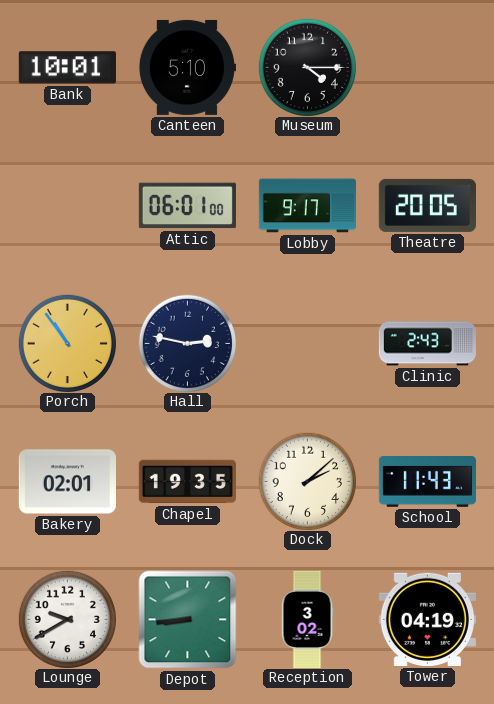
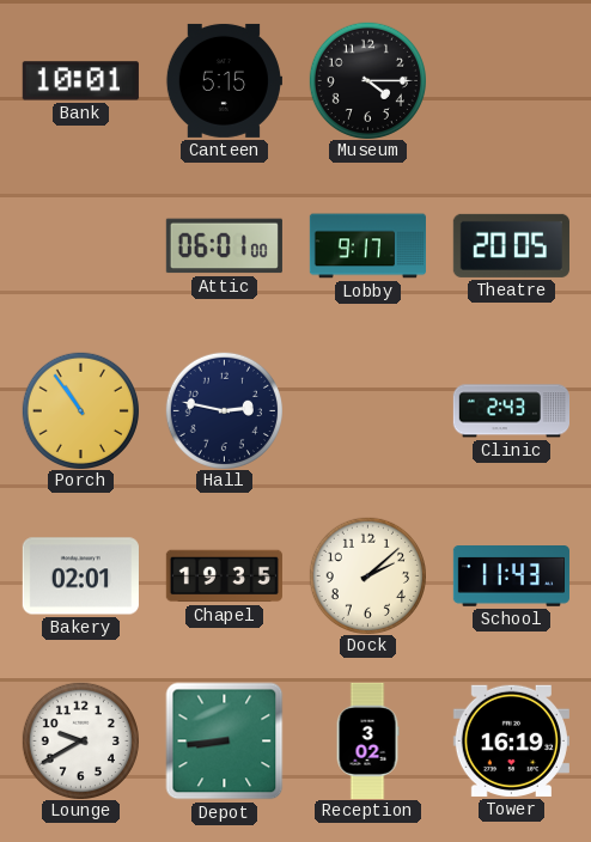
Canteen: 5:10 -> 5:15
Tower: 04:19 -> 16:19
